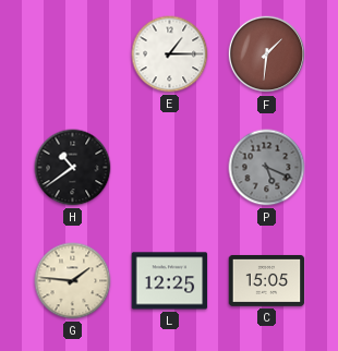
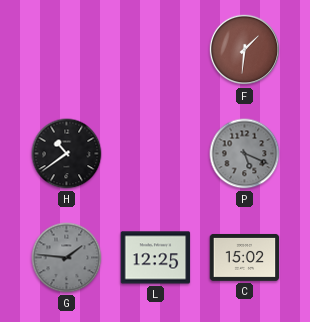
E: 1:15 -> none
G dial: cream -> grey
C: 15:05 -> 15:02
